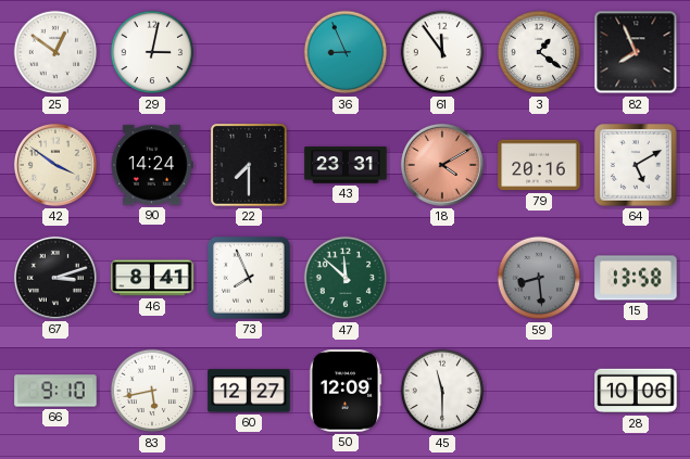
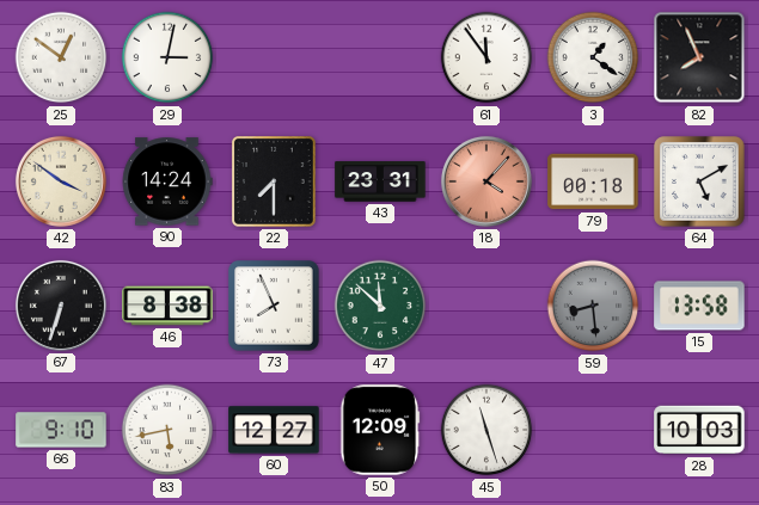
36: 8:56 -> none
18: 4:10 -> 4:07
79: 20:16 -> 00:18
67: 3:12 -> 6:33
46: 8:41 -> 8:38
45: 11:30 -> 11:27
28: 10:06 -> 10:03
